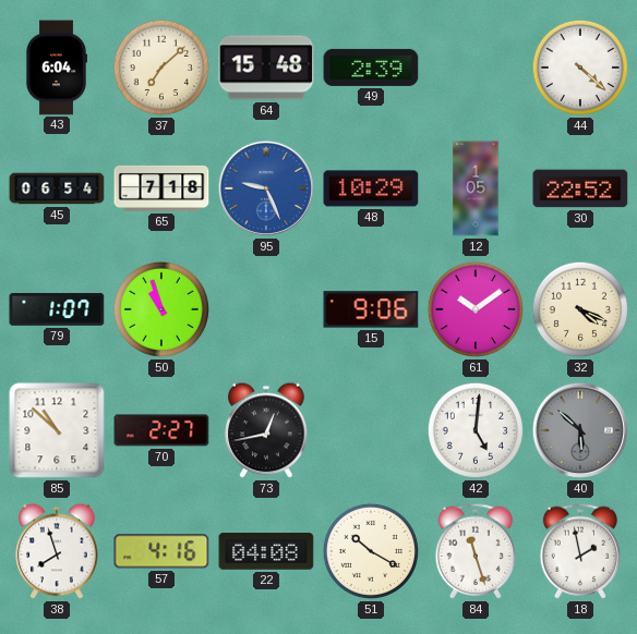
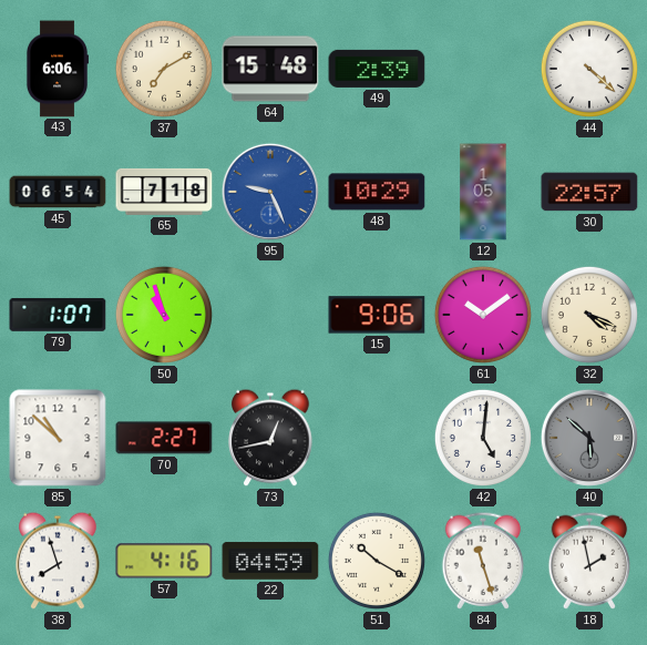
43: 6:04 -> 6:06
37: 7:08 -> 7:10
30: 22:52 -> 22:57
22: 04:08 -> 04:59
